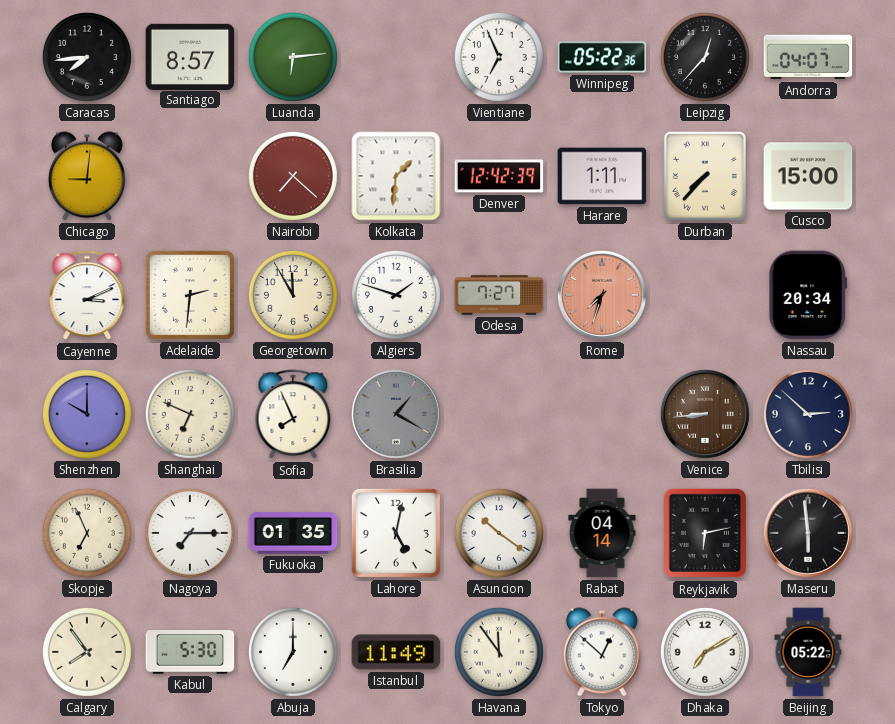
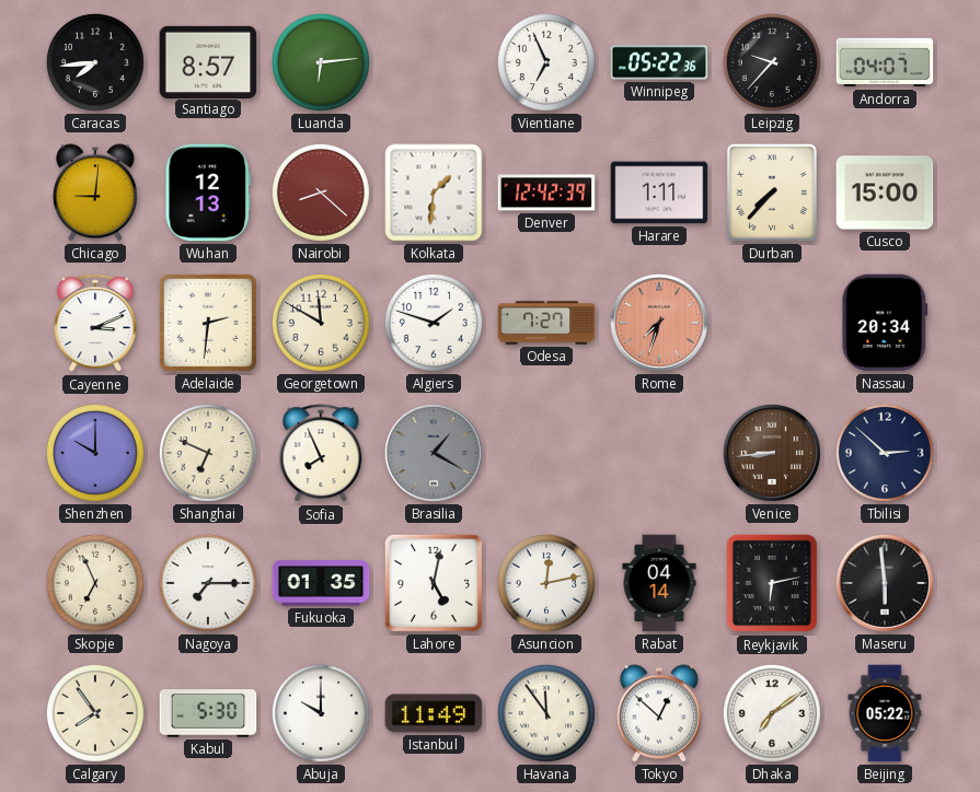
Leipzig: 12:37 -> 9:37
Wuhan: none -> 12:13
Nairobi: 7:22 -> 8:22
Georgetown: 11:55 -> 11:50
Asuncion: 10:21 -> 12:13
Abuja: 7:00 -> 10:00
Dhaka: 7:10 -> 7:09
